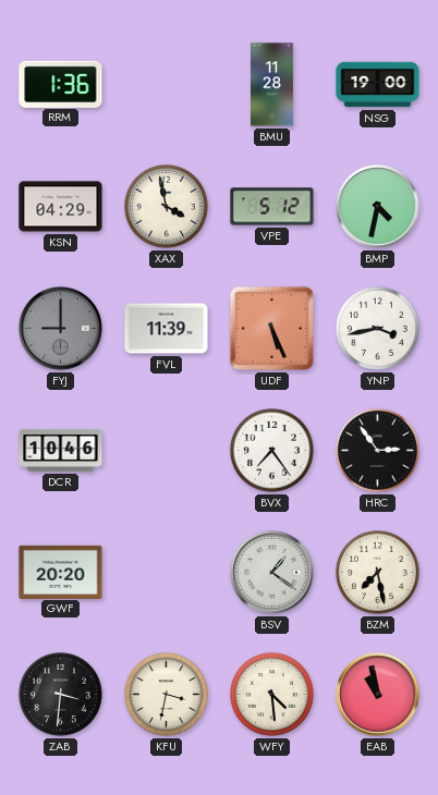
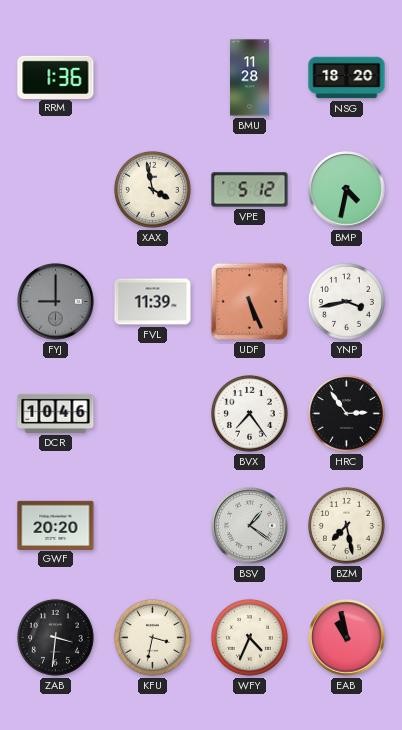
NSG: 19:00 -> 18:20
KSN: 04:29 -> none
WFY: 4:29 -> 4:34
